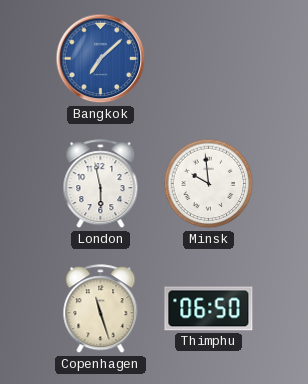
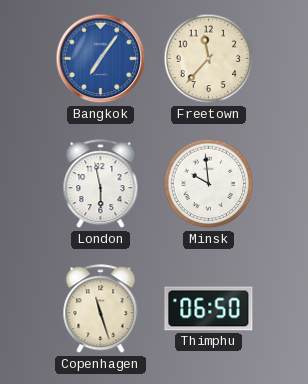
Bangkok: 7:08 -> 7:06
Freetown: none -> 11:37
